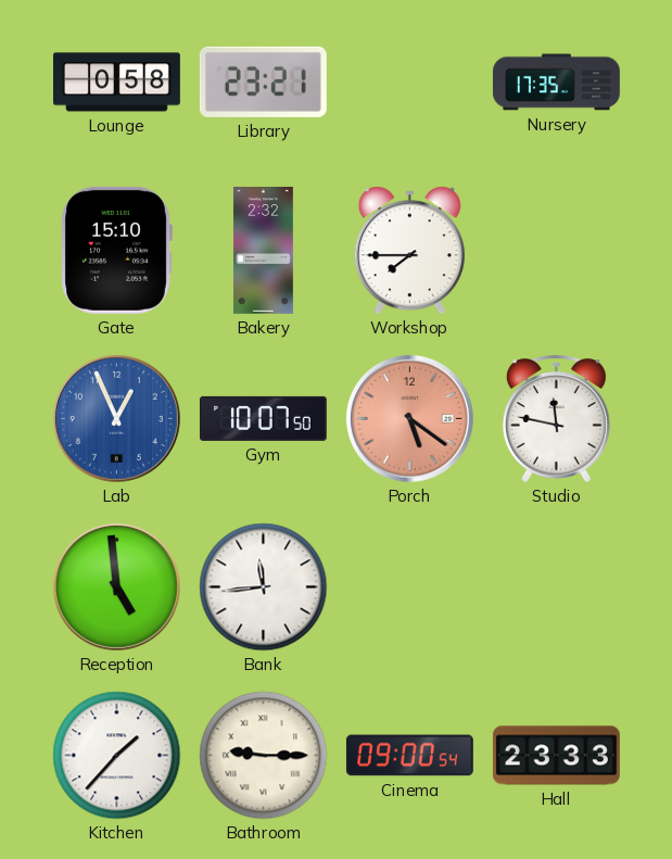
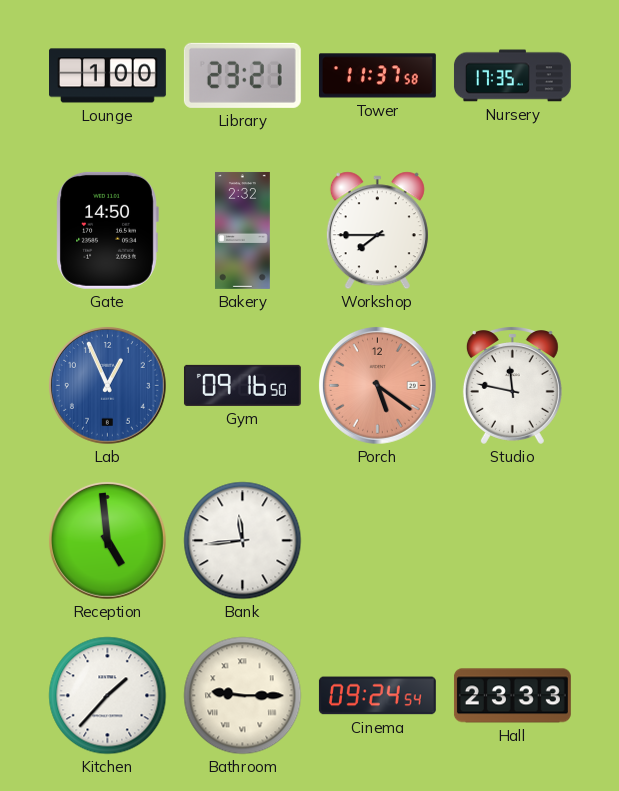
Lounge: 0:58 -> 1:00
Tower: none -> 11:37
Gate: 15:10 -> 14:50
Gym: 10:07 -> 09:16
Cinema: 09:00 -> 09:24
